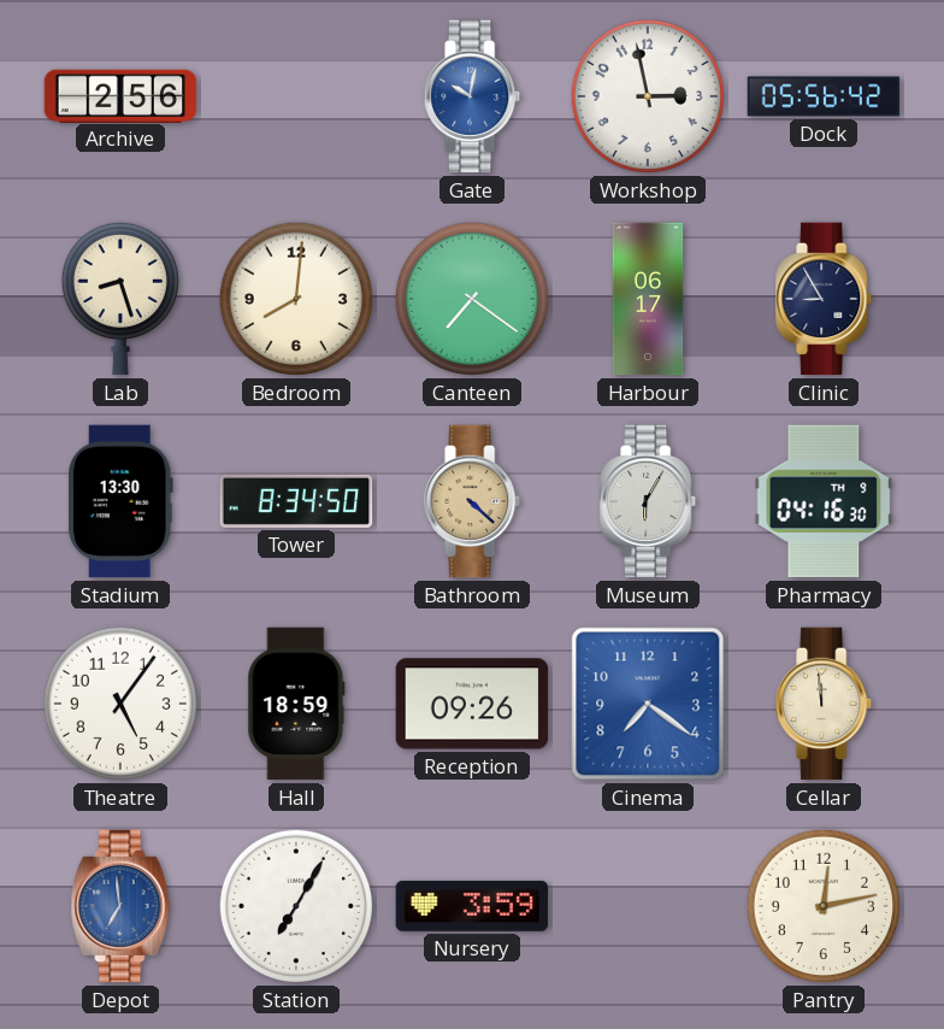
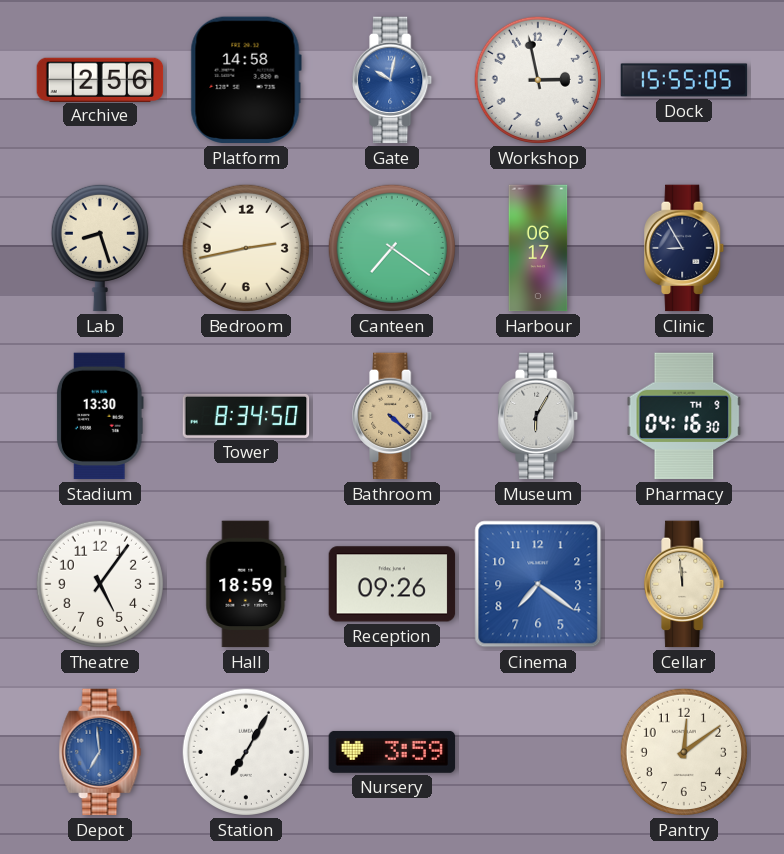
Platform: none -> 14:58
Dock: 05:56 -> 15:55
Bedroom: 8:01 -> 2:43
Pantry: 12:13 -> 12:09
